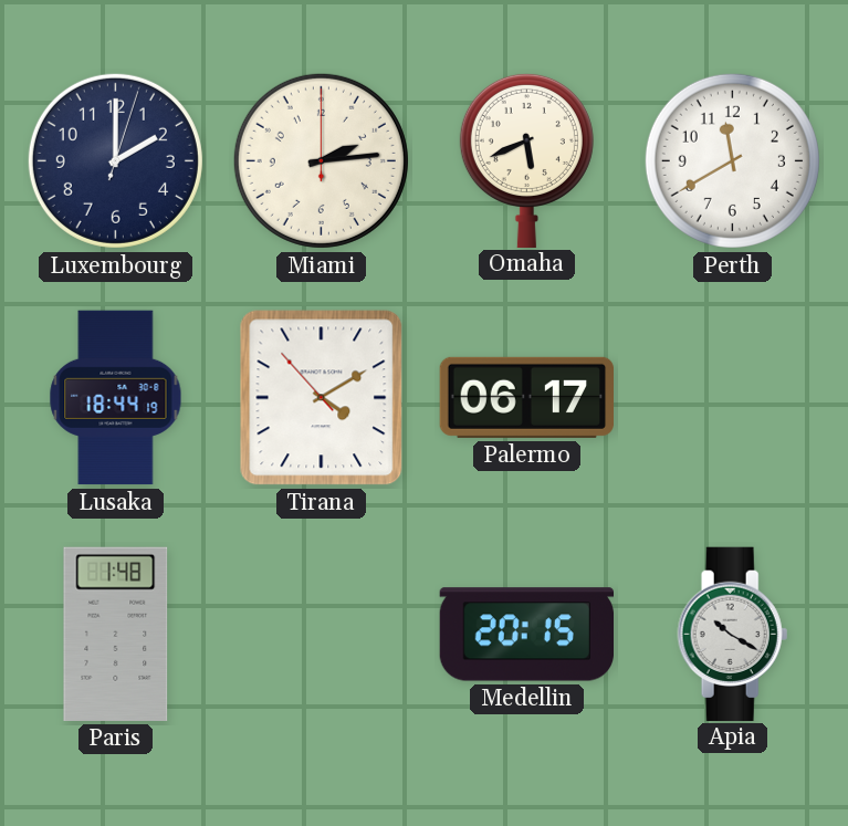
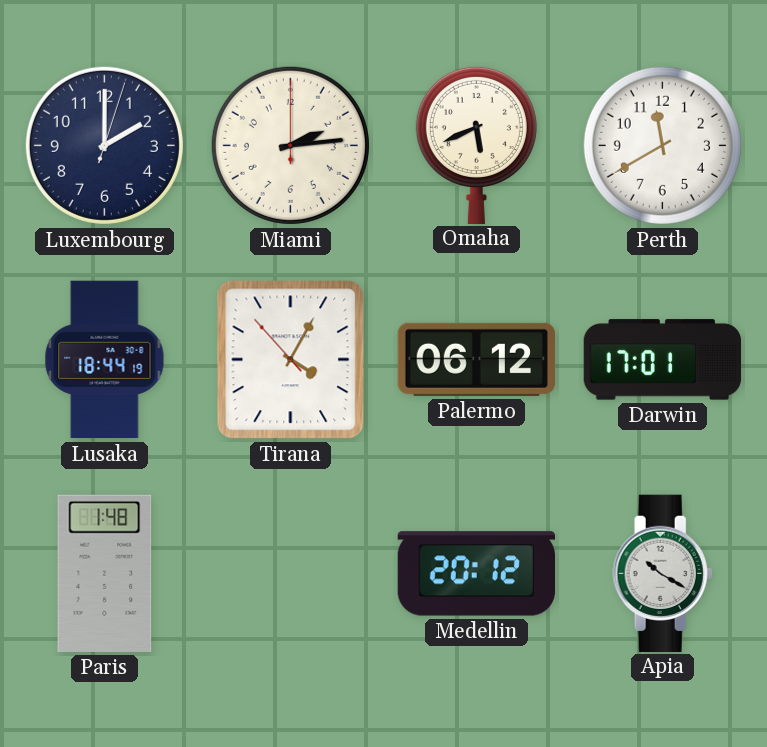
Tirana: 4:09 -> 4:04
Palermo: 06:17 -> 06:12
Darwin: none -> 17:01
Medellin: 20:15 -> 20:12
